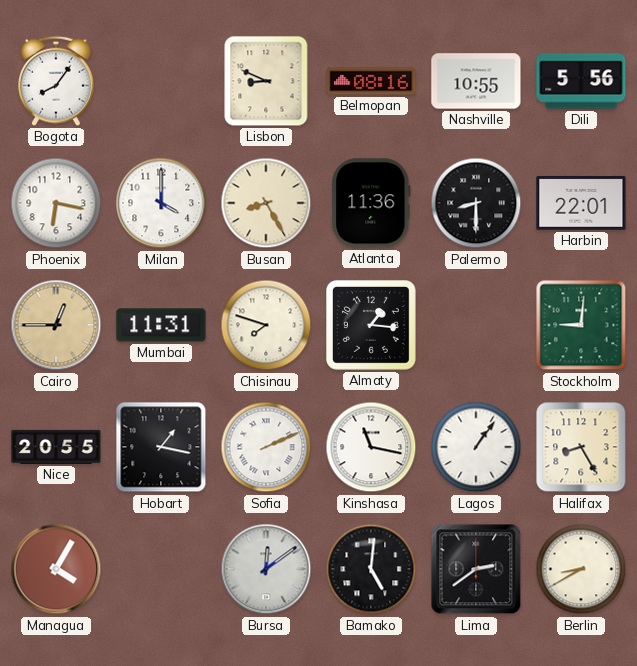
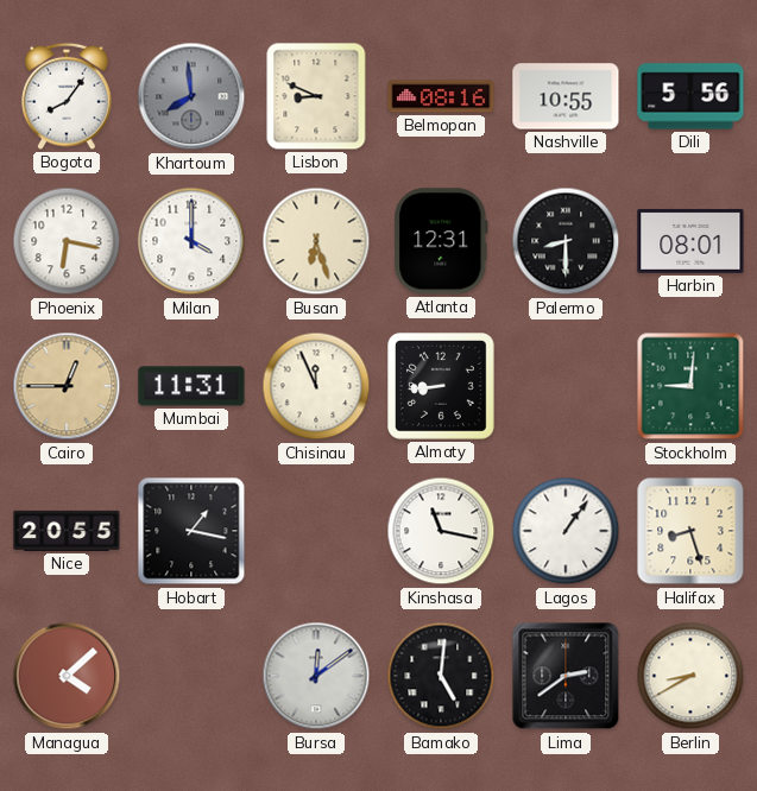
Khartoum: none -> 7:59
Busan: 8:25 -> 6:27
Atlanta: 11:36 -> 12:31
Harbin: 22:01 -> 08:01
Chisinau: 7:48 -> 11:56
Almaty: 1:16 -> 8:44
Sofia: 2:11 -> none
Halifax: 8:25 -> 8:27
Managua: 4:05 -> 4:08
